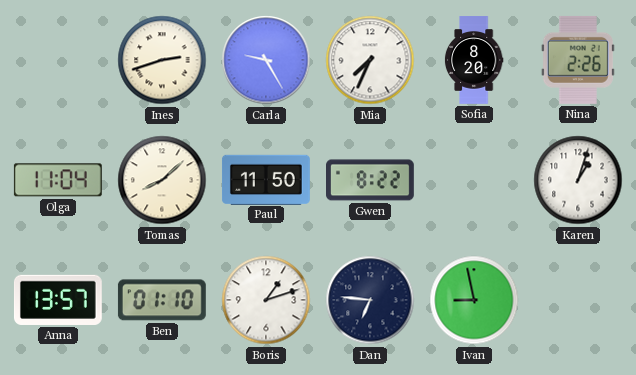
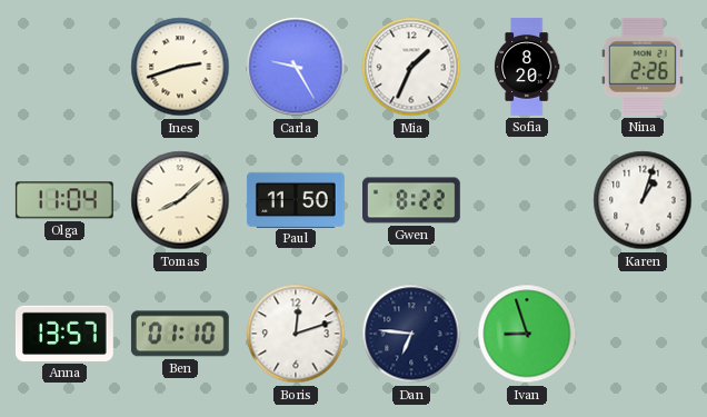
Mia: 7:34 -> 1:34
Boris: 1:12 -> 12:12
Ivan: 8:58 -> 8:57
